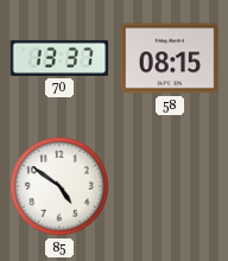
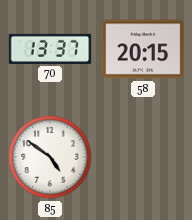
58: 08:15 -> 20:15
